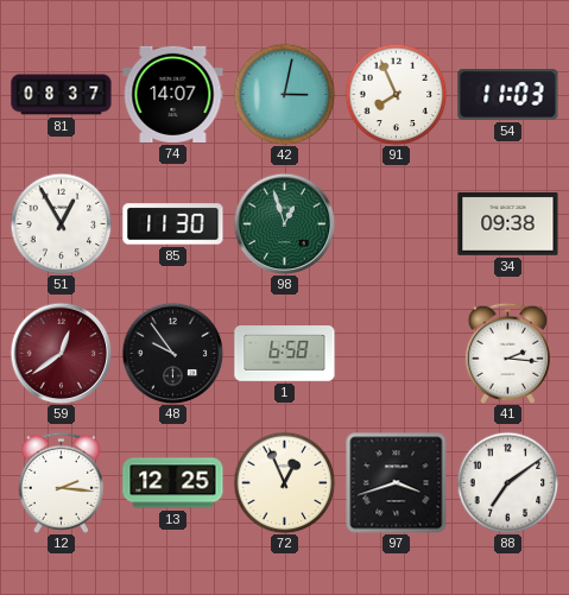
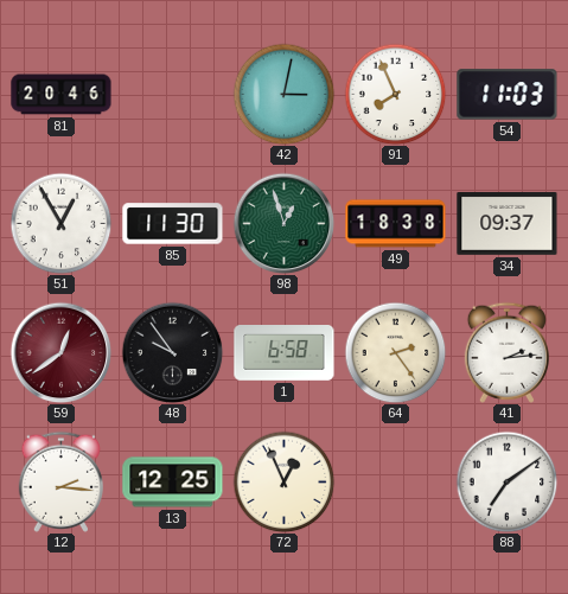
81: 08:37 -> 20:46
74: 14:07 -> none
49: none -> 18:38
34: 09:38 -> 09:37
64: none -> 2:24
41: 2:16 -> 2:14
97: 3:42 -> none
